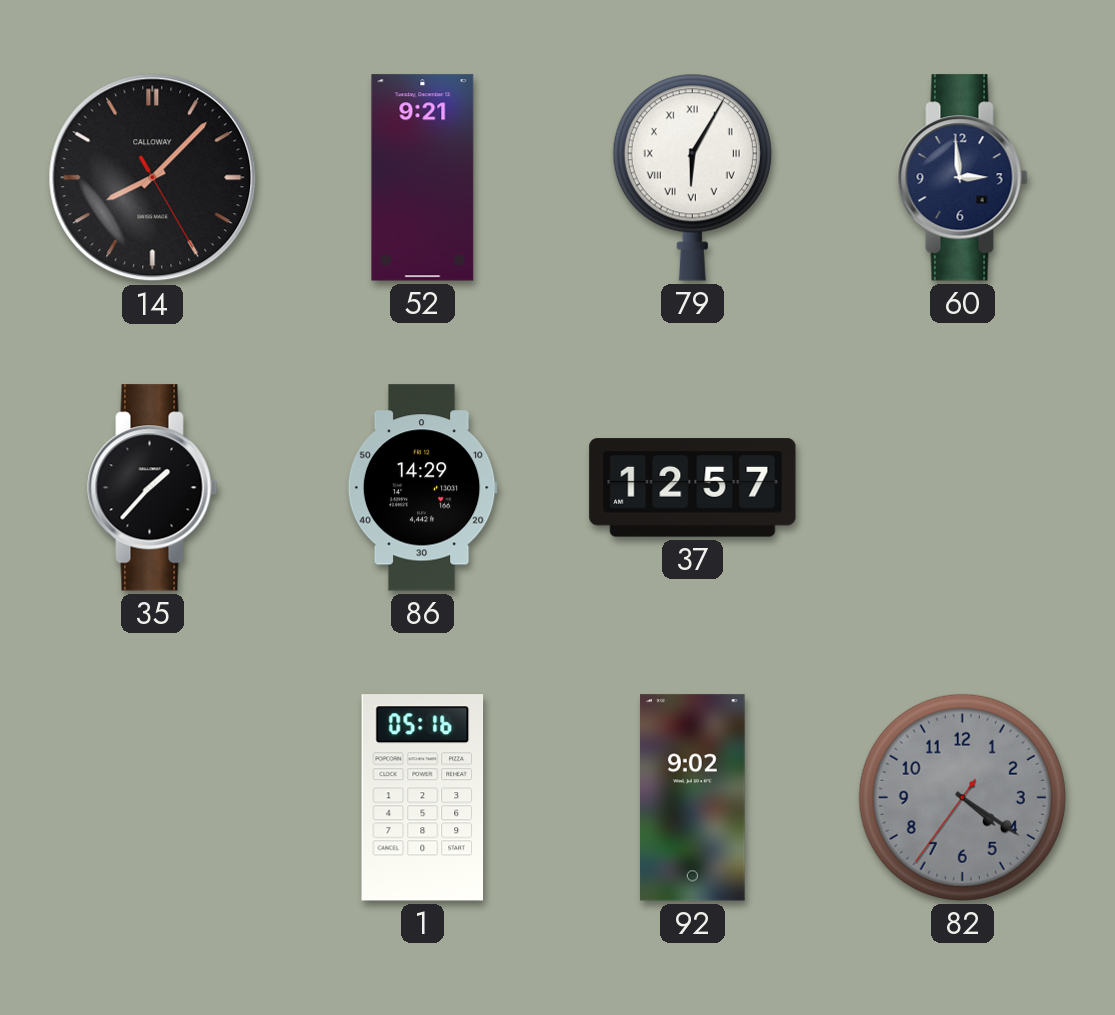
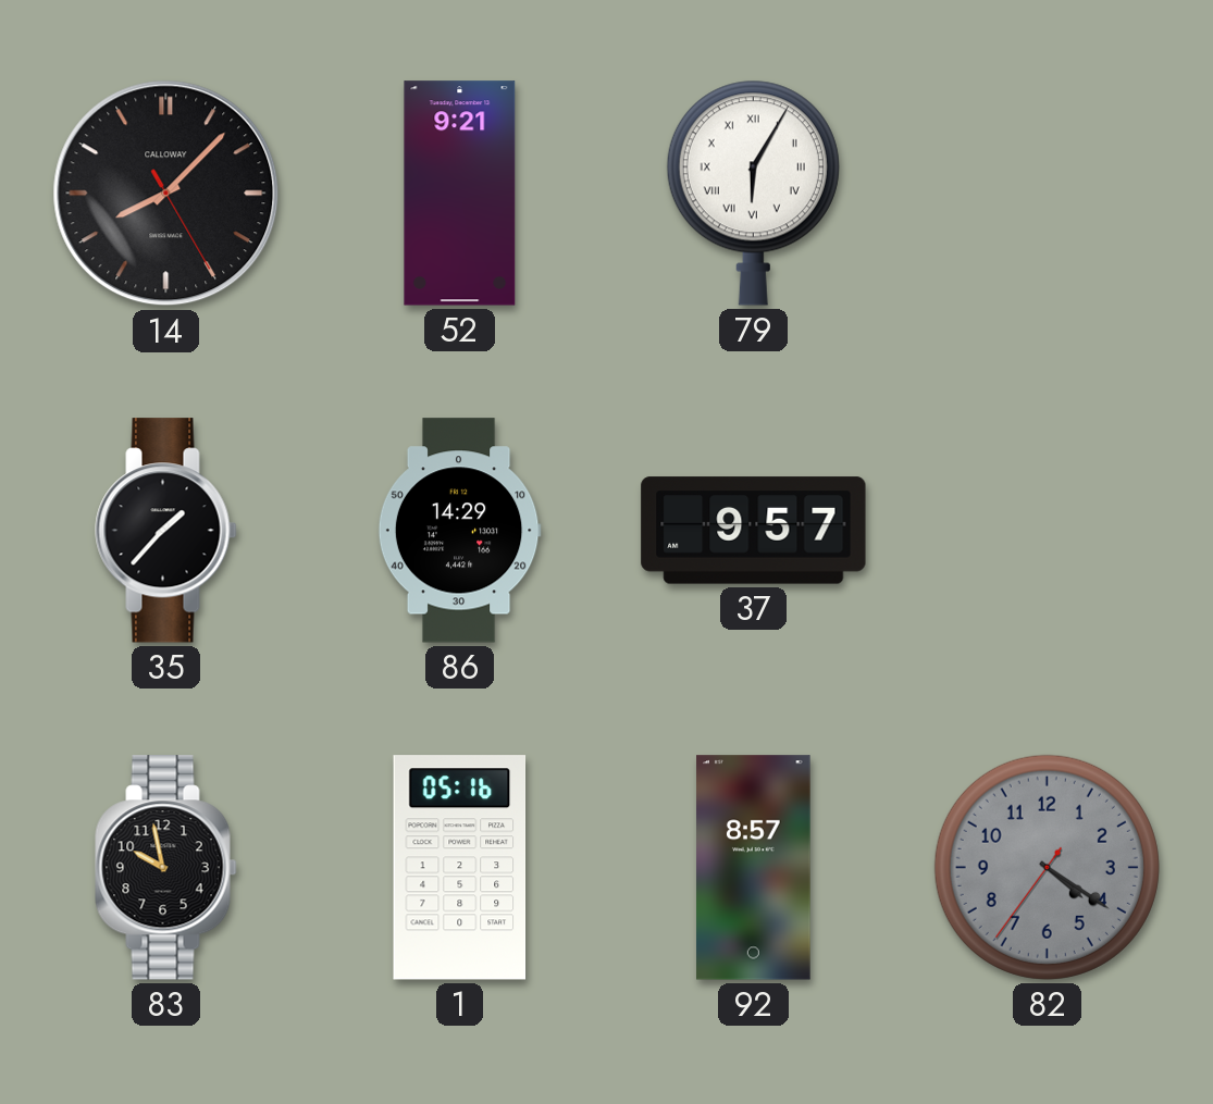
60: 2:59 -> none
37: 12:57 -> 9:57
83: none -> 9:58
92: 9:02 -> 8:57
